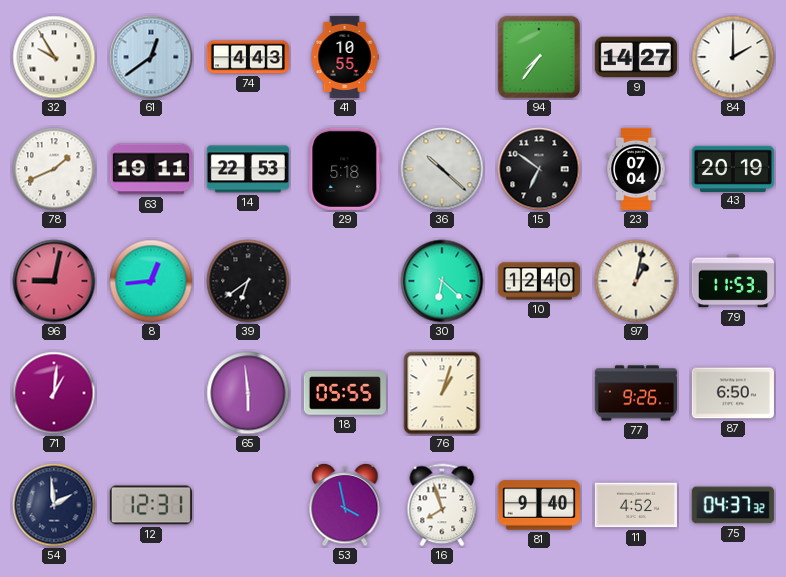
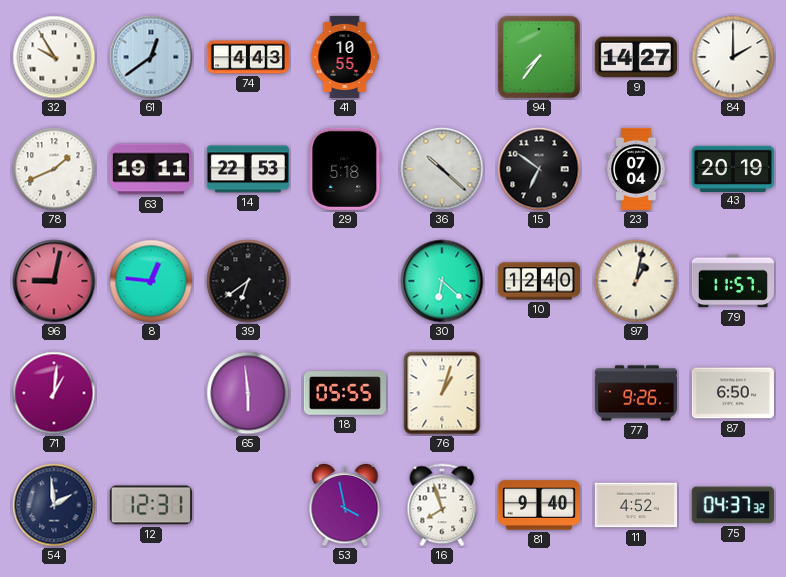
8: 12:44 -> 12:46
79: 11:53 -> 11:57
